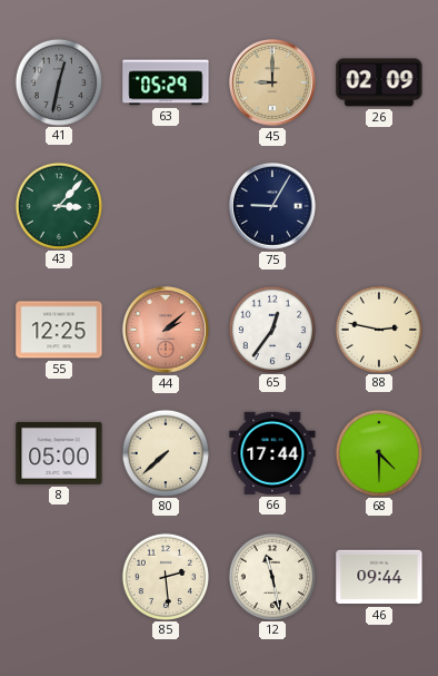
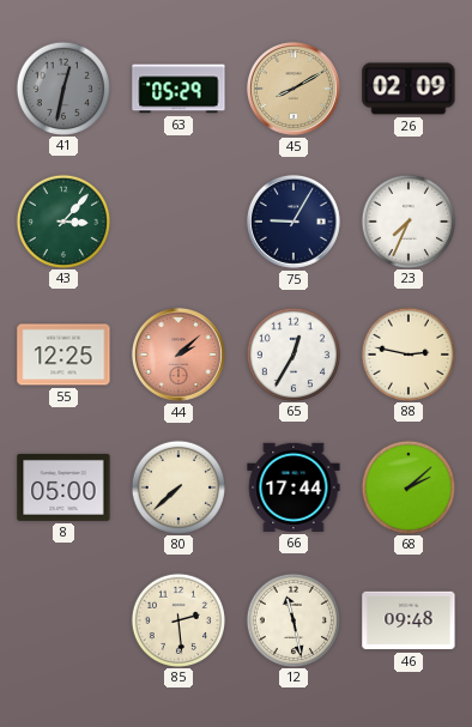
45: 9:00 -> 8:10
23: none -> 7:34
65: 12:36 -> 12:35
68: 4:30 -> 2:08
46: 09:44 -> 09:48
